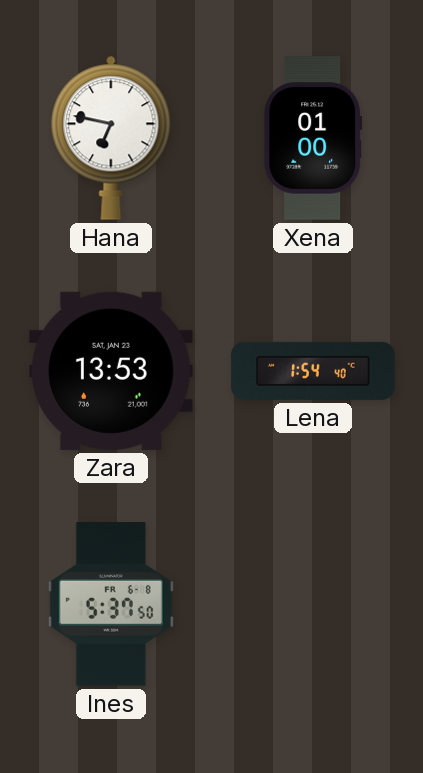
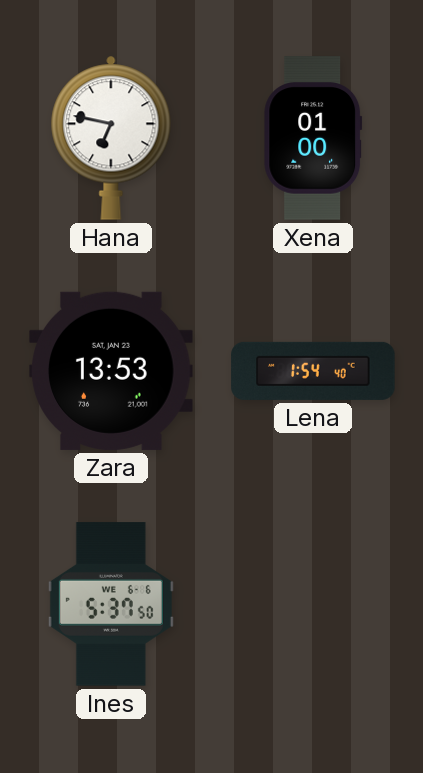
Ines date: FR 6-8 -> WE 6-6
